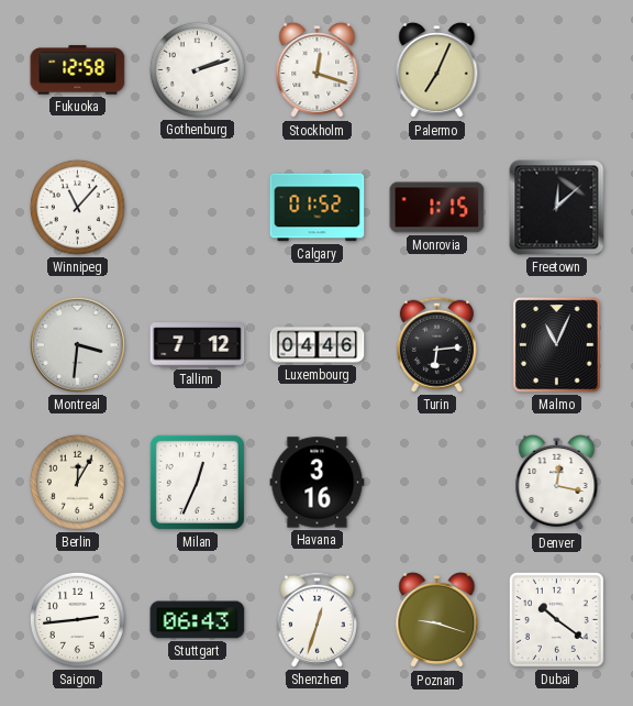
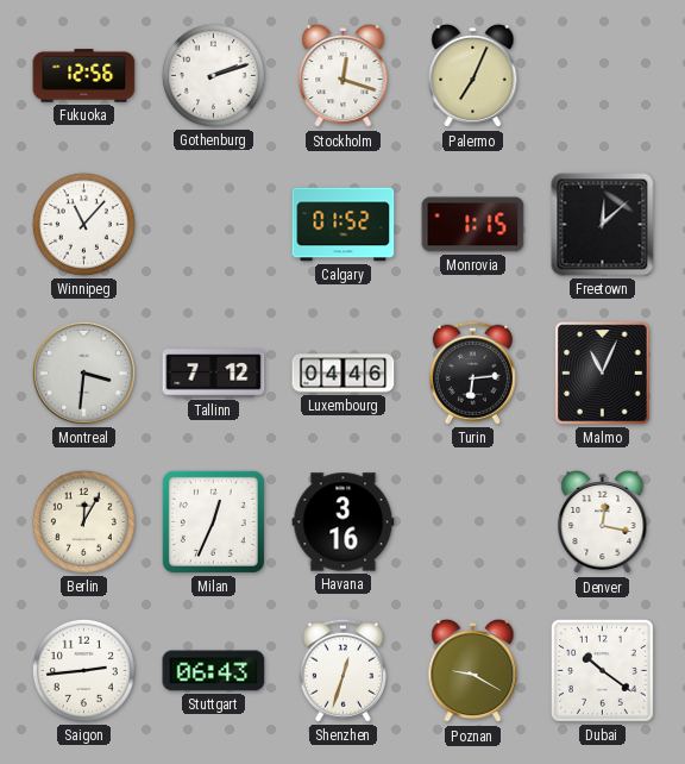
Fukuoka: 12:58 -> 12:56
Poznan: 9:18 -> 9:20
